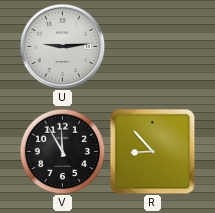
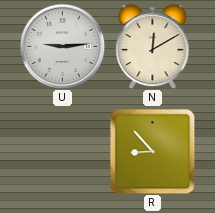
N: none -> 12:10
V: 11:55 -> none
